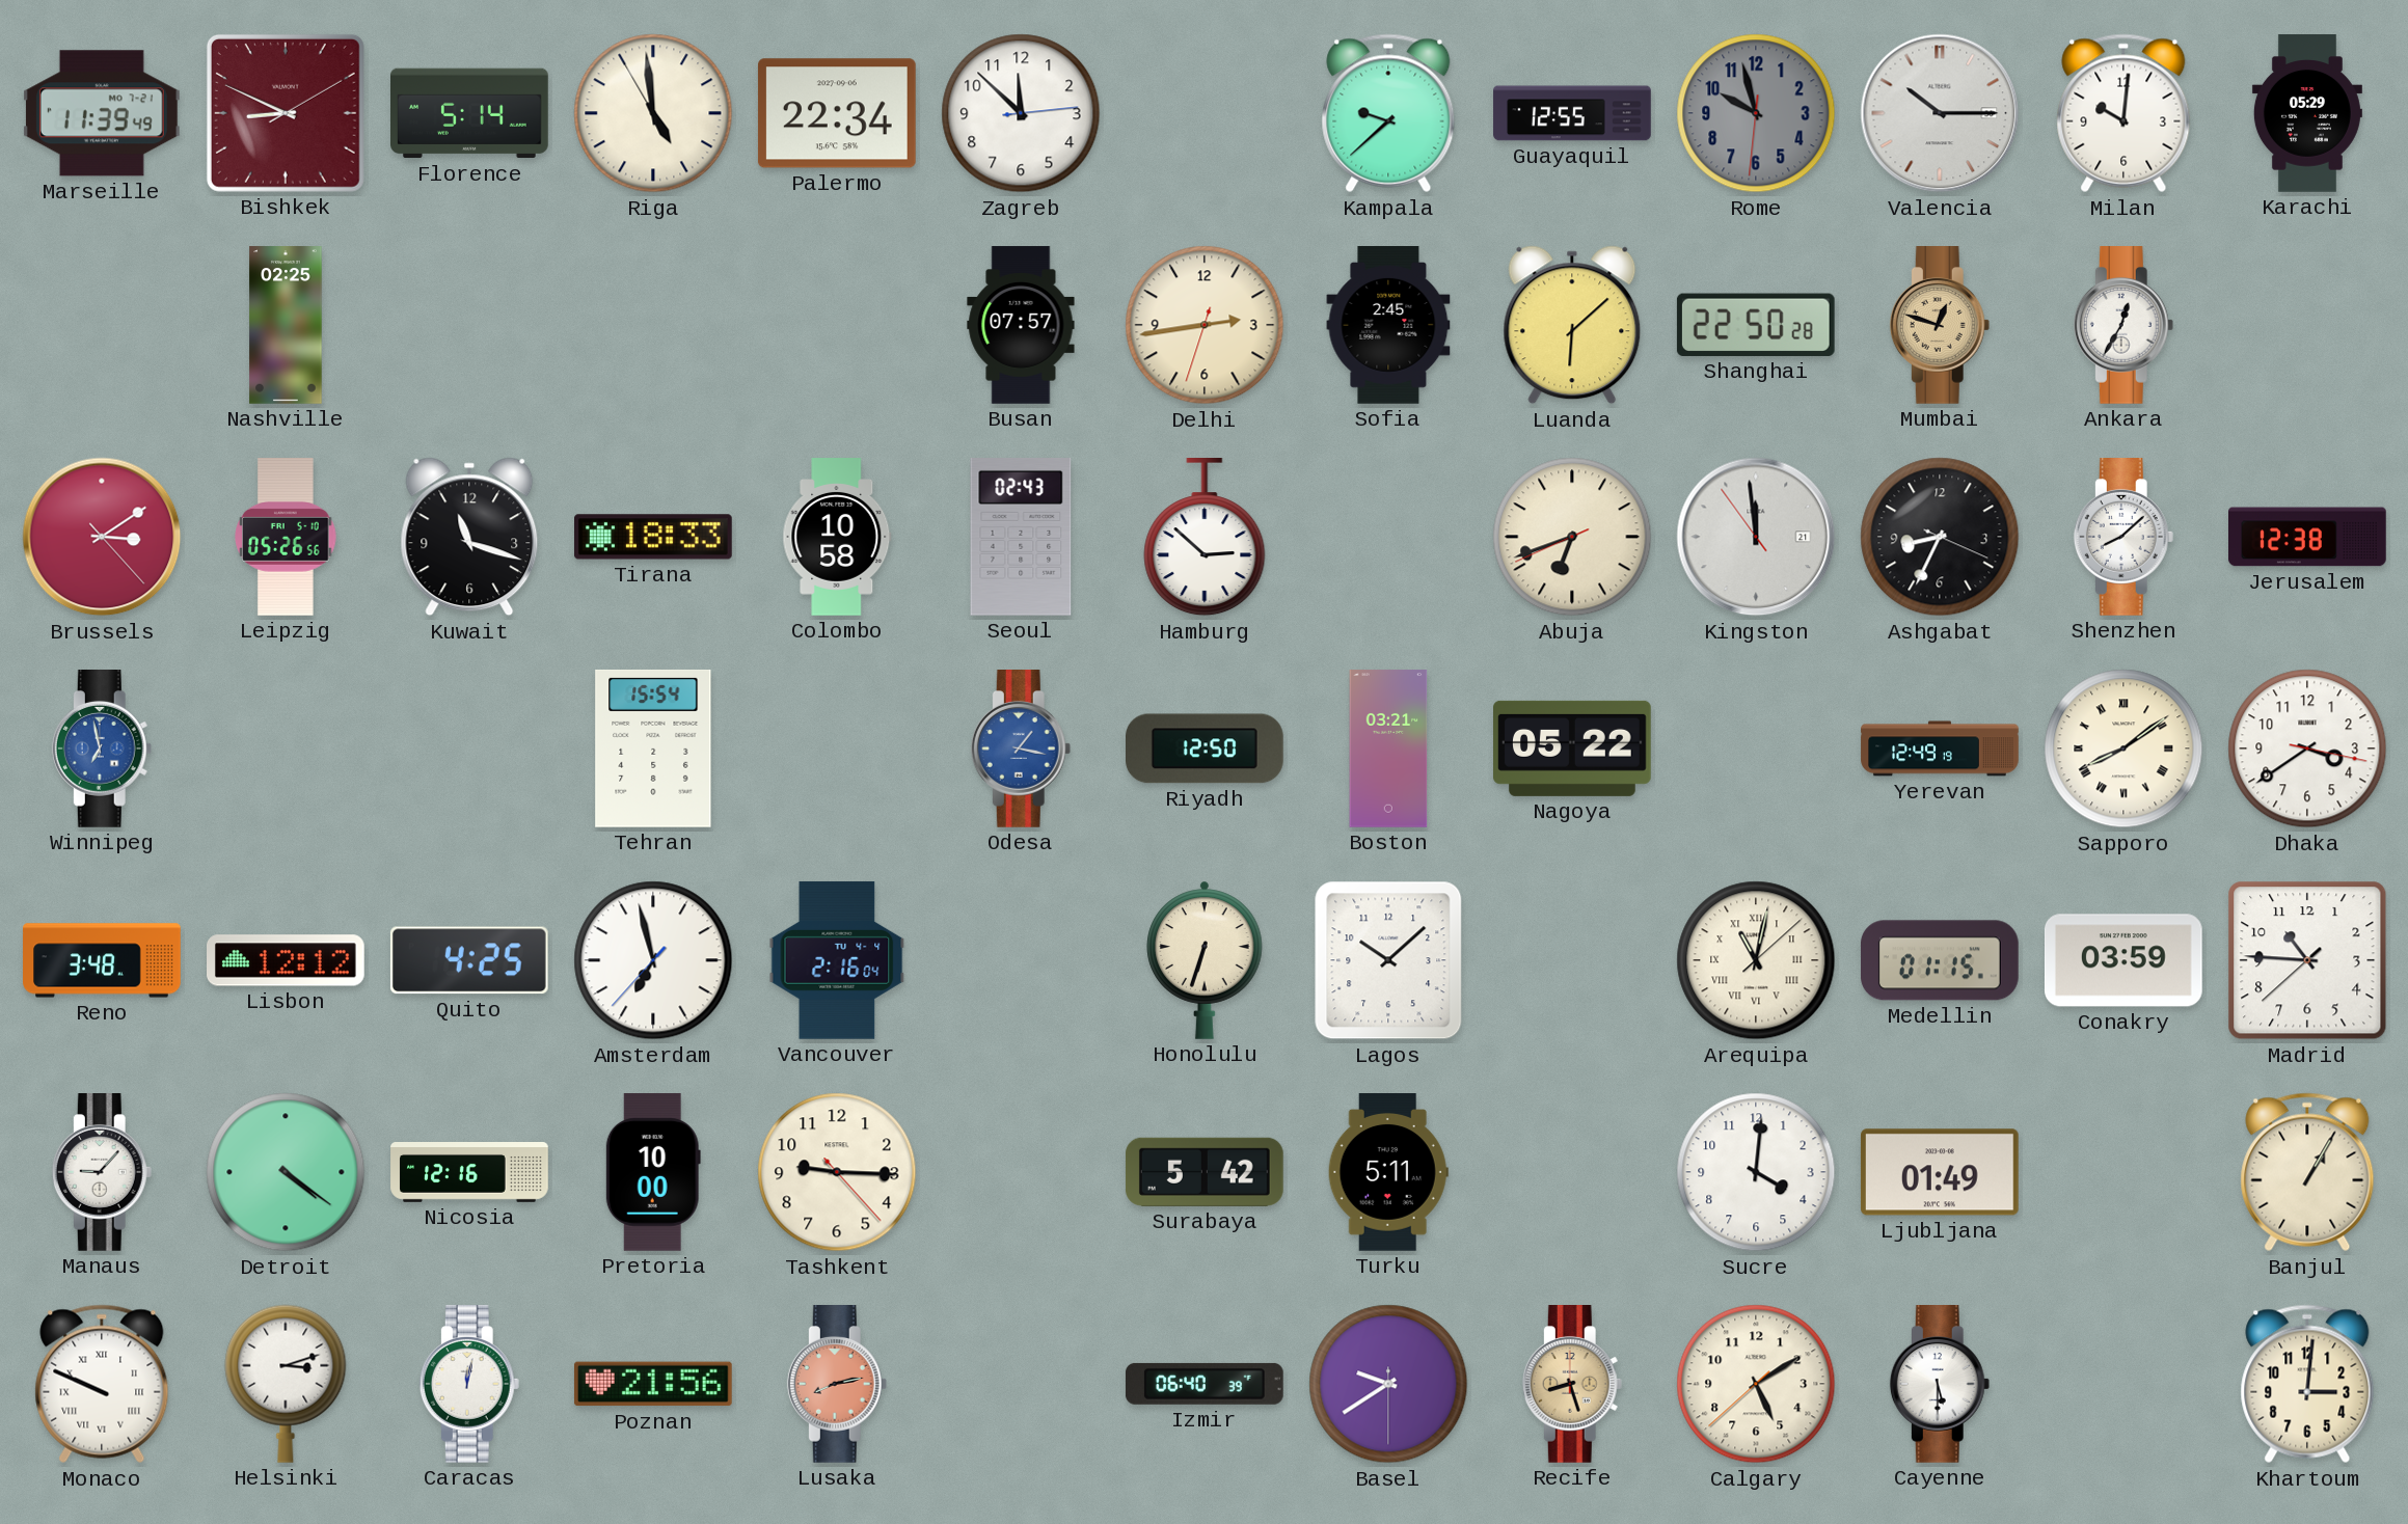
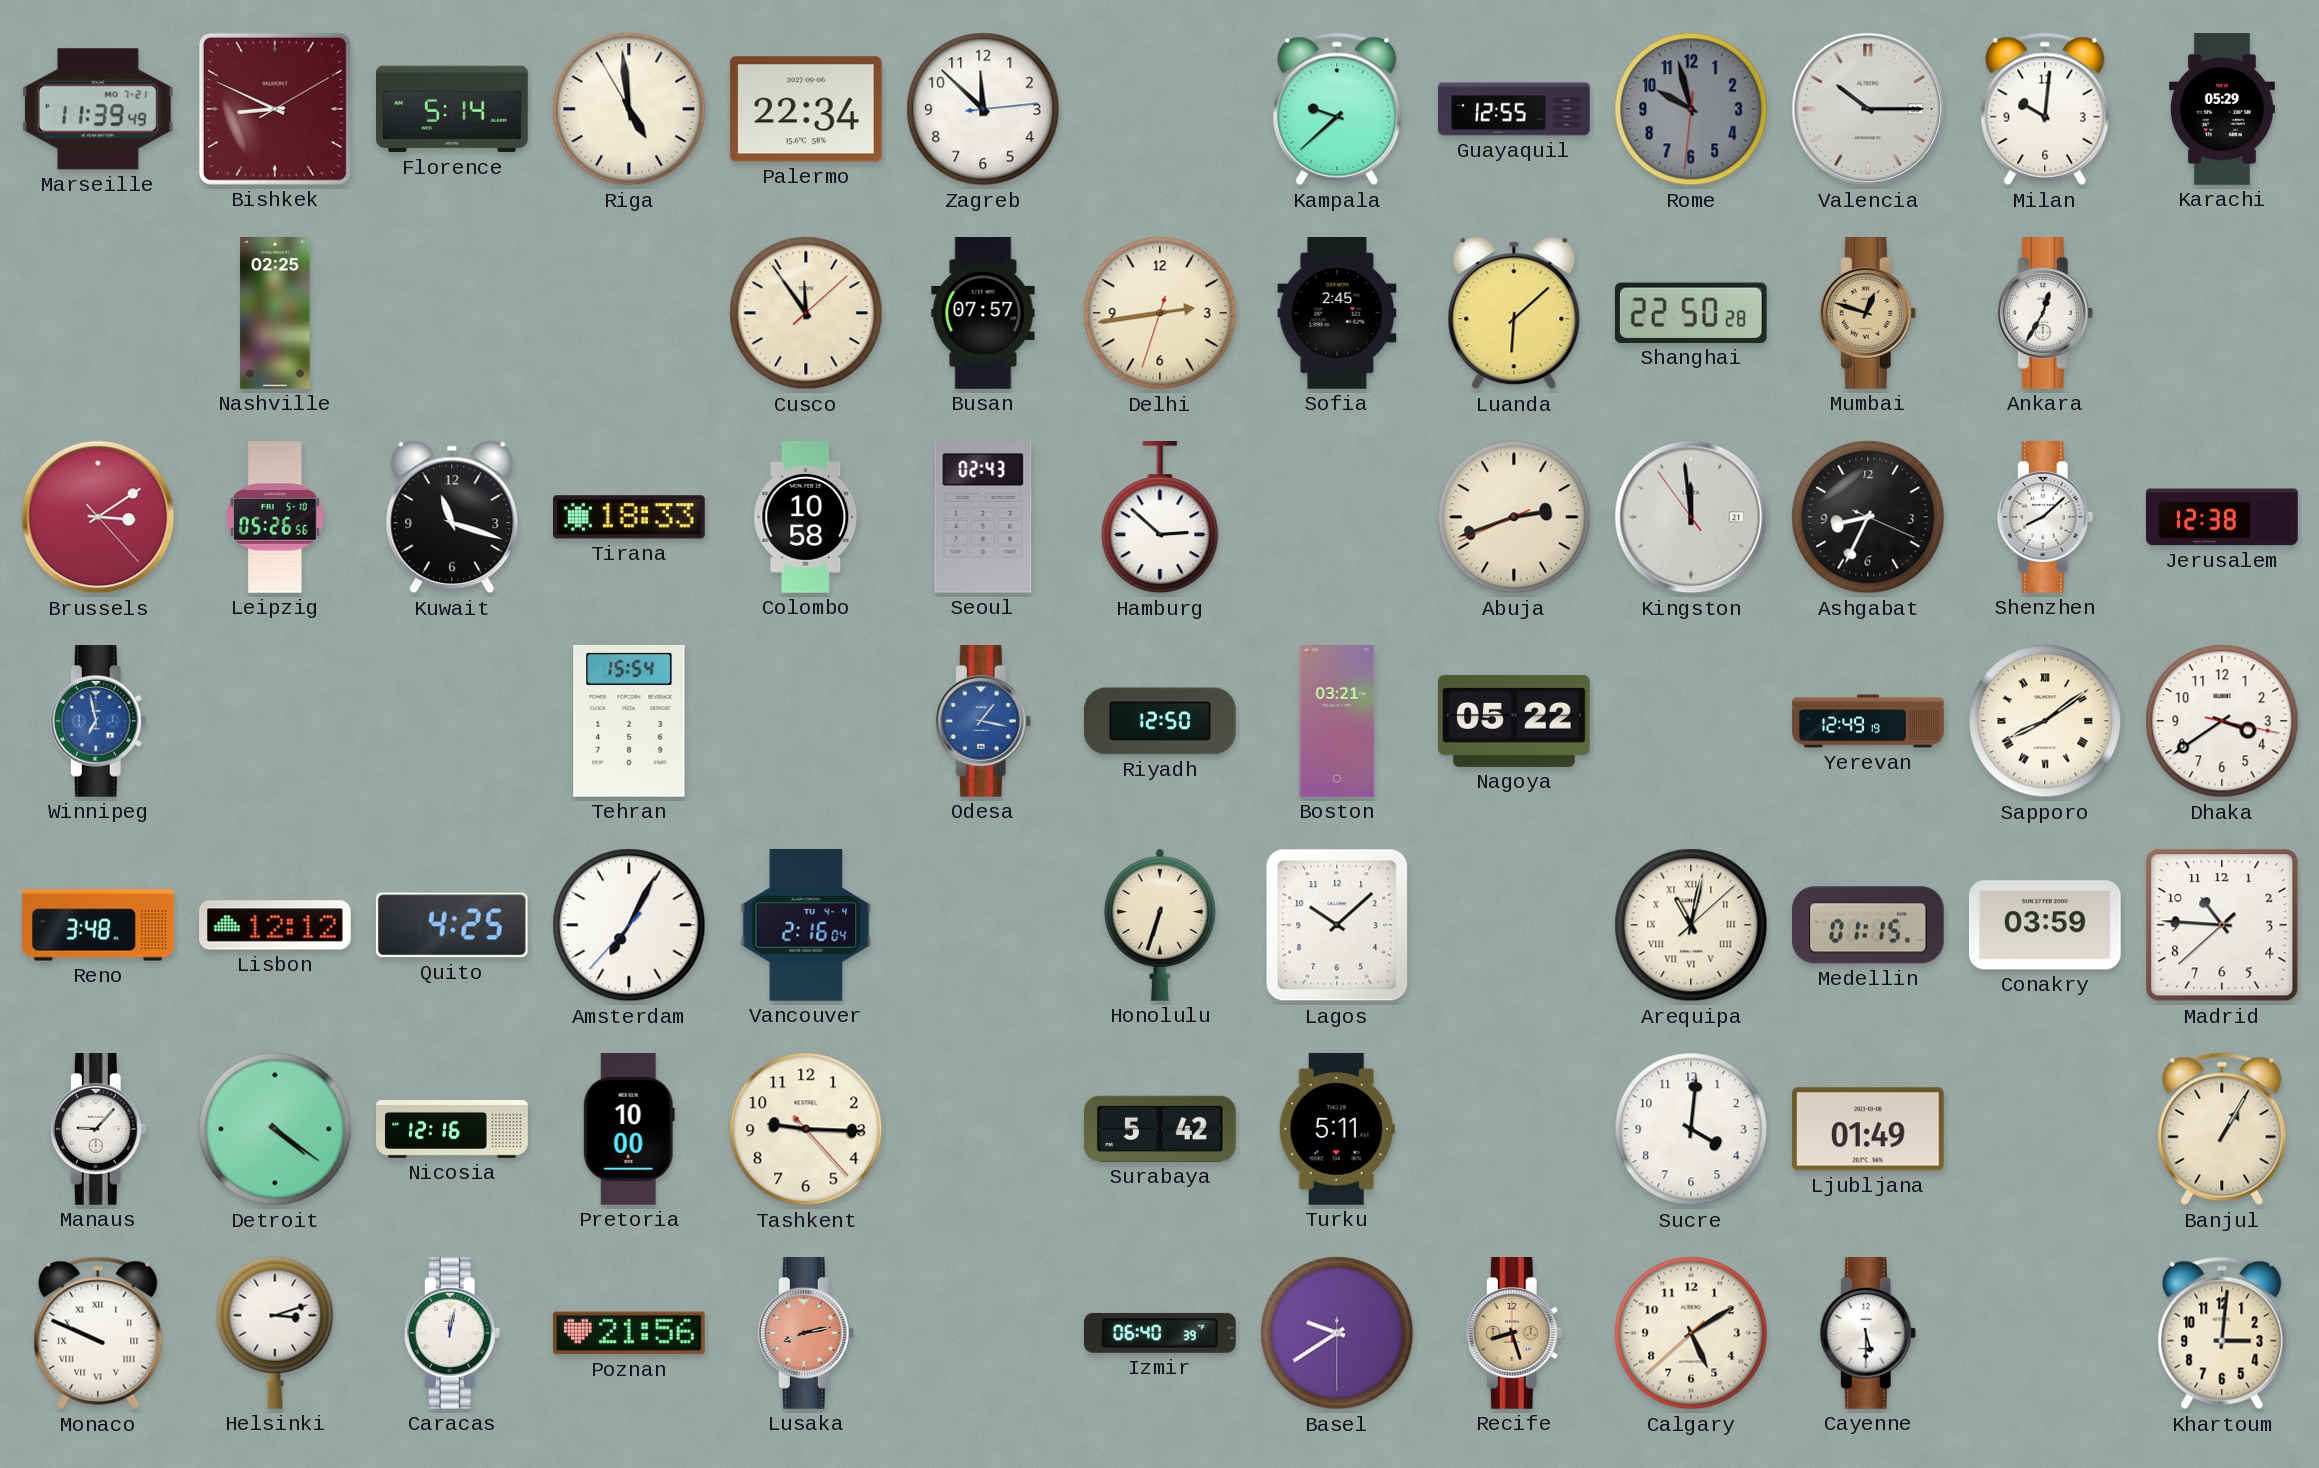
Cusco: none -> 11:54
Abuja: 6:41 -> 2:41
Amsterdam: 6:57 -> 7:04
